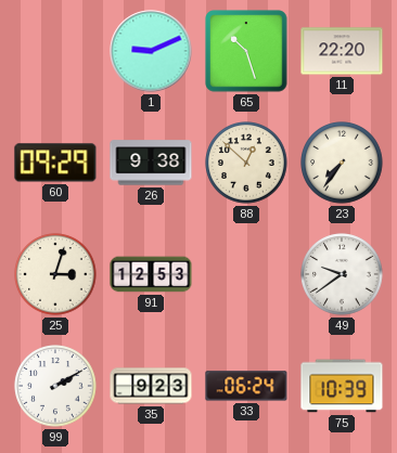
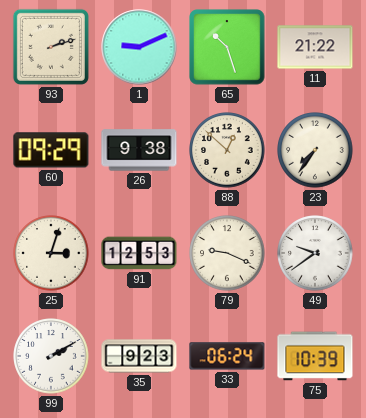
93: none -> 2:12
11: 22:20 -> 21:22
79: none -> 9:19
